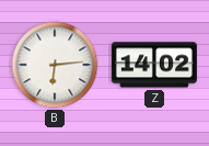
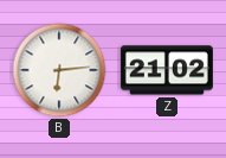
Z: 14:02 -> 21:02
